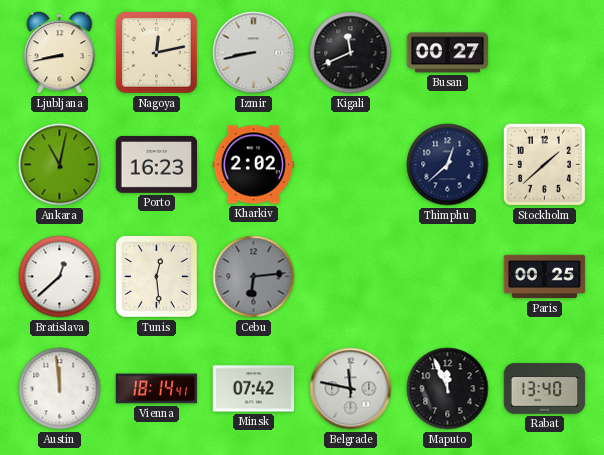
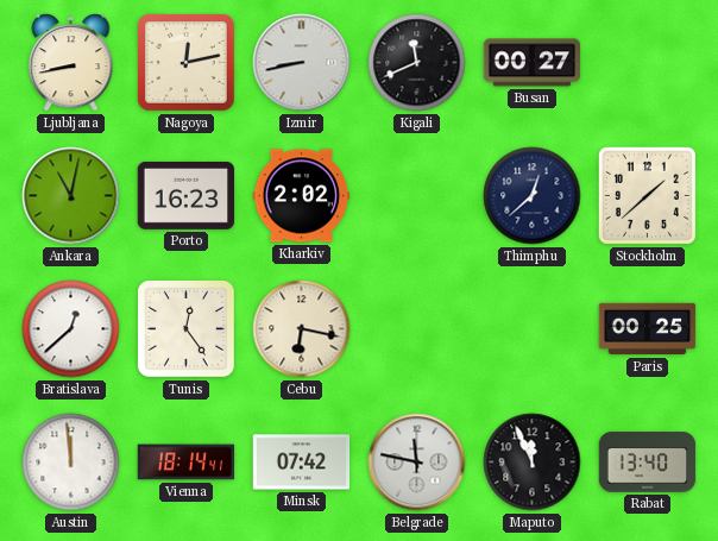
Tunis: 12:29 -> 12:24
Cebu: 6:14 -> 6:17
Cebu dial: grey -> cream
